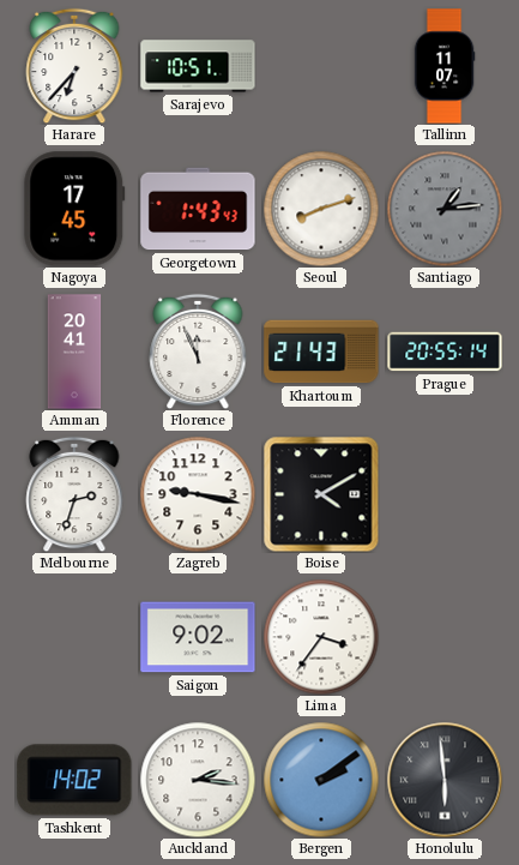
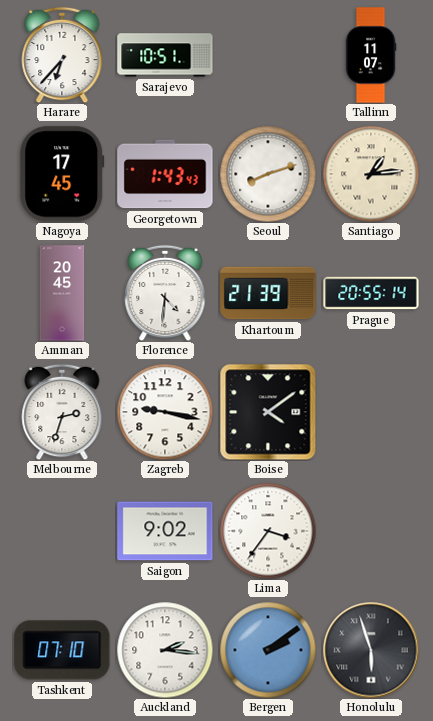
Santiago dial: grey -> cream
Amman: 20:41 -> 20:45
Florence: 11:56 -> 4:31
Khartoum: 21:43 -> 21:39
Boise: 4:10 -> 4:09
Tashkent: 14:02 -> 07:10
Honolulu: 5:59 -> 5:57
